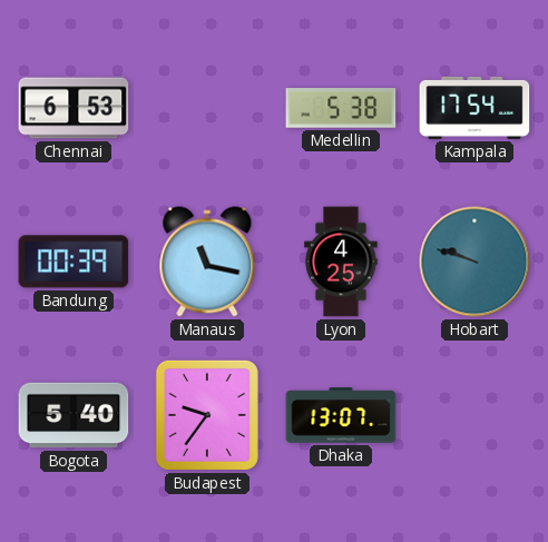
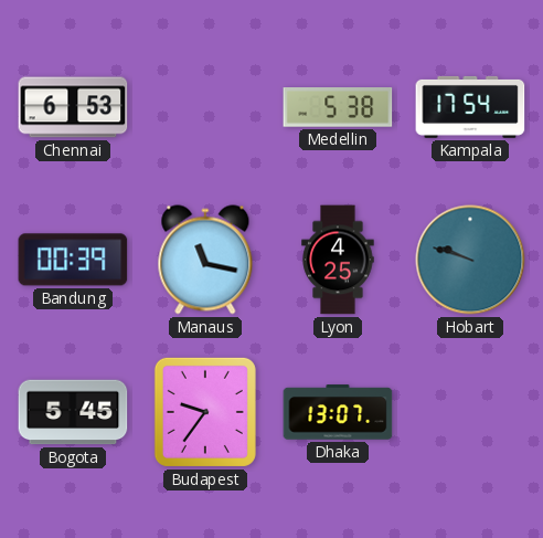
Bogota: 5:40 -> 5:45
